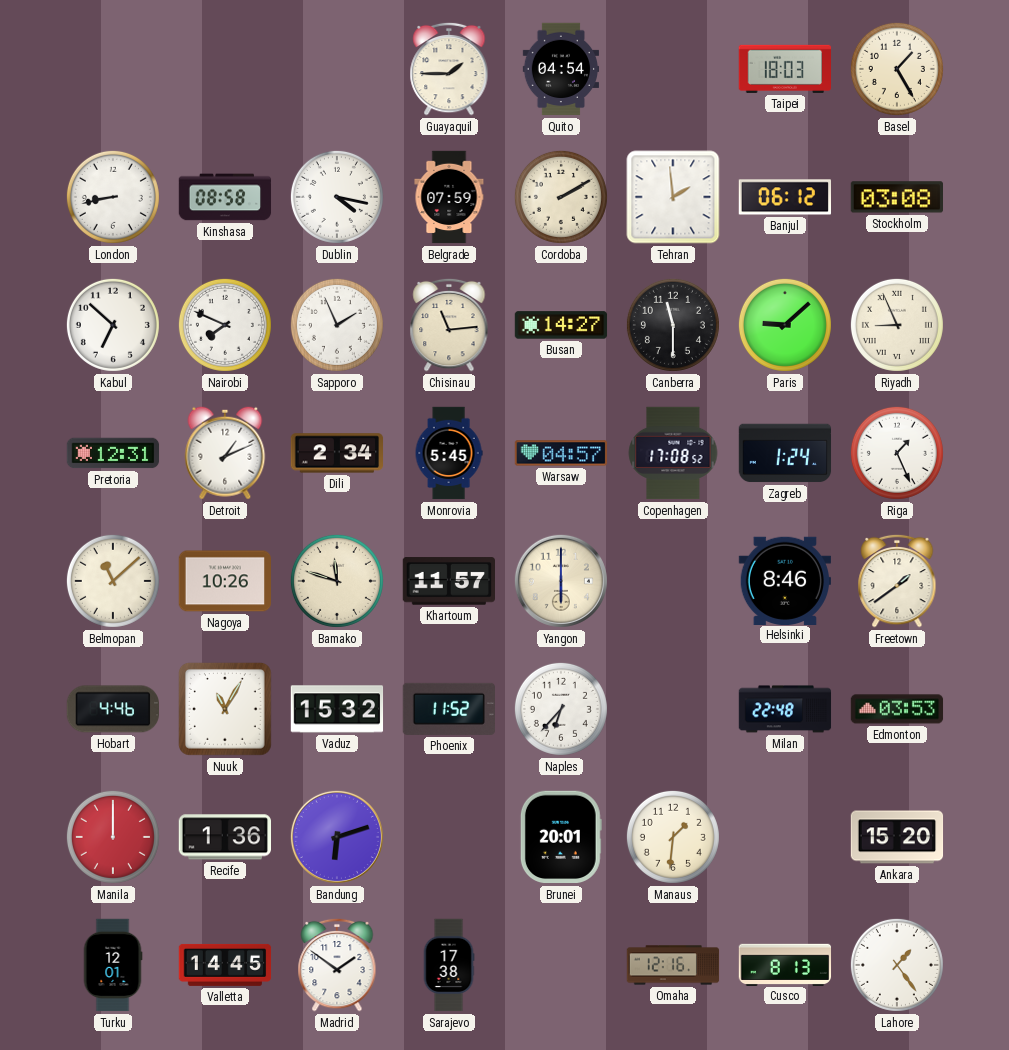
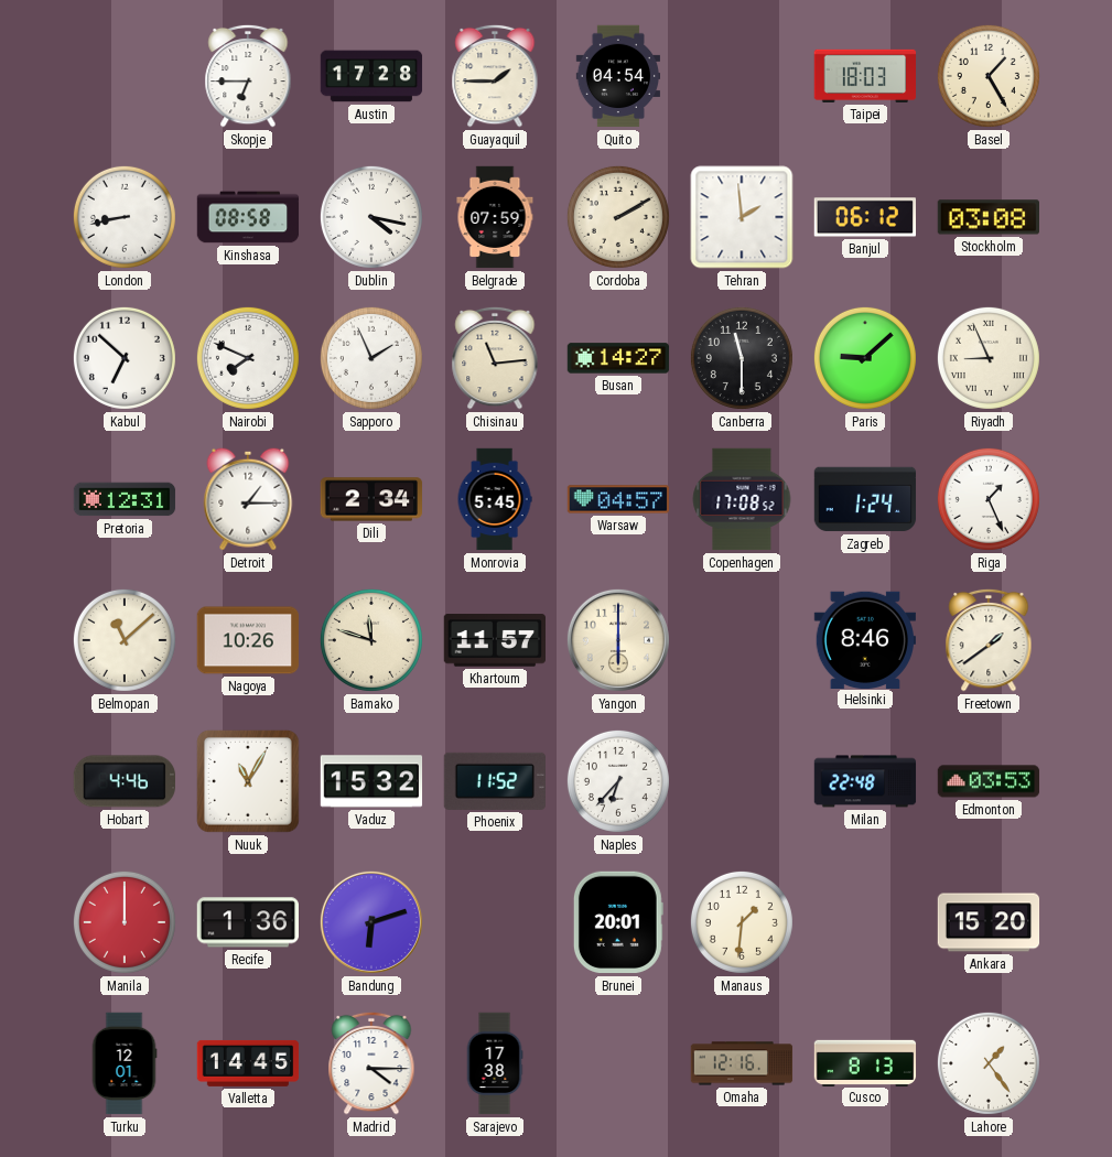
Skopje: none -> 6:45
Austin: none -> 17:28
Detroit: 1:11 -> 1:15
Madrid: 1:51 -> 4:15
